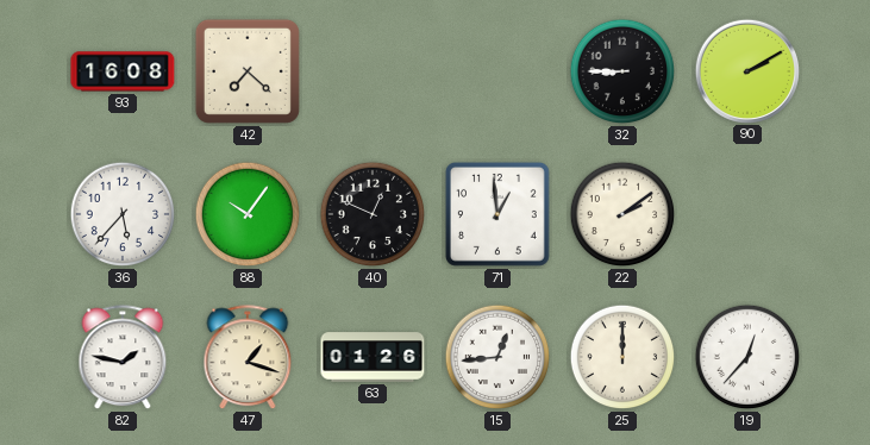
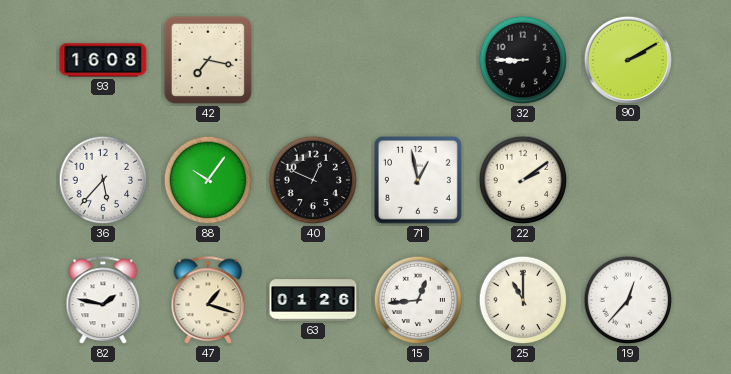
42: 7:22 -> 7:17
71: 12:59 -> 12:58
25: 12:00 -> 11:00
